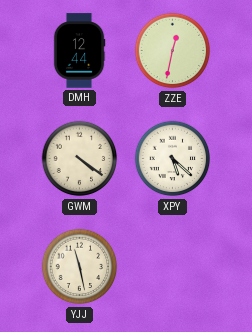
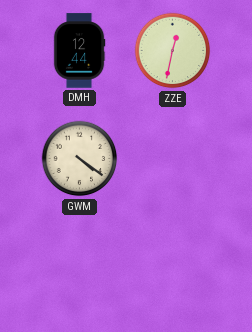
XPY: 5:22 -> none
YJJ: 11:28 -> none
